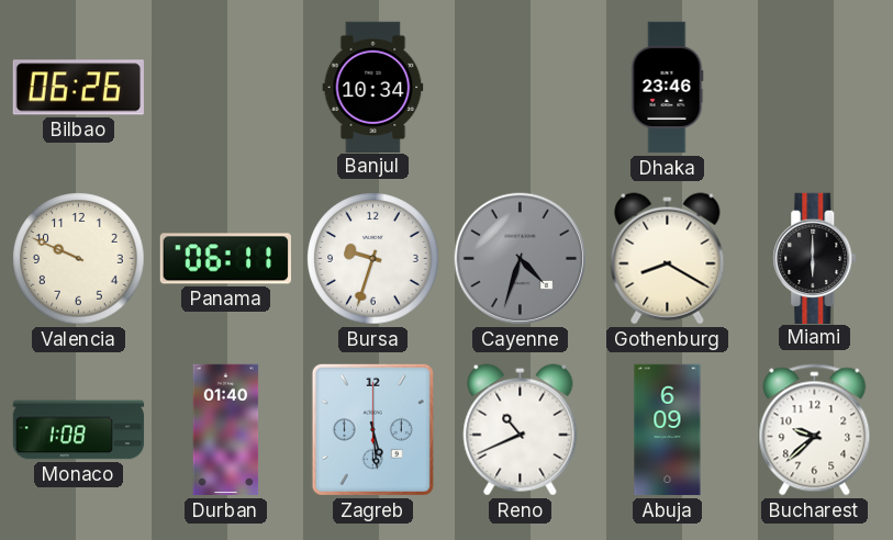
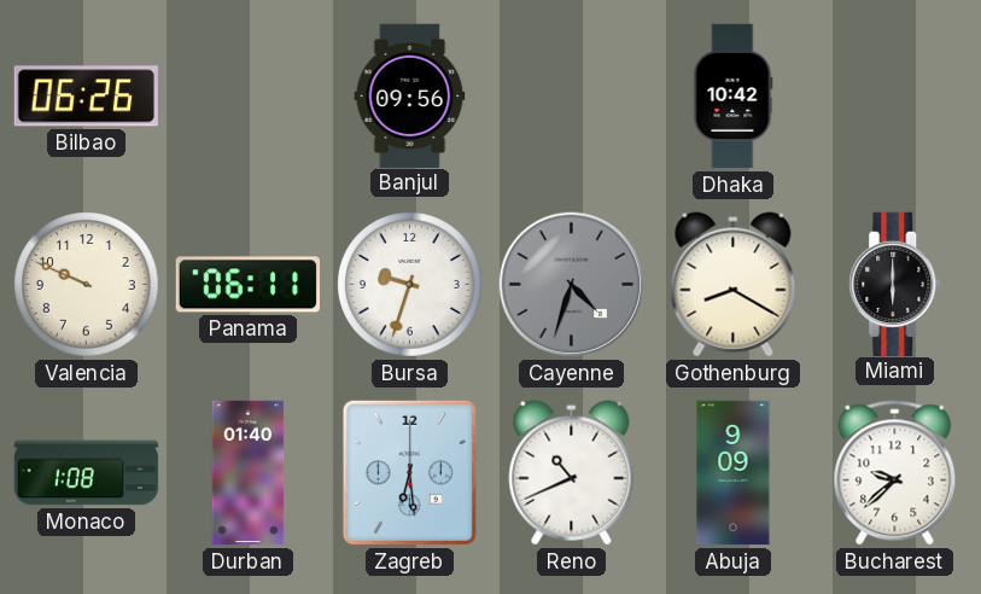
Banjul: 10:34 -> 09:56
Dhaka: 23:46 -> 10:42
Zagreb: 5:29 -> 6:29
Abuja: 6:09 -> 9:09
